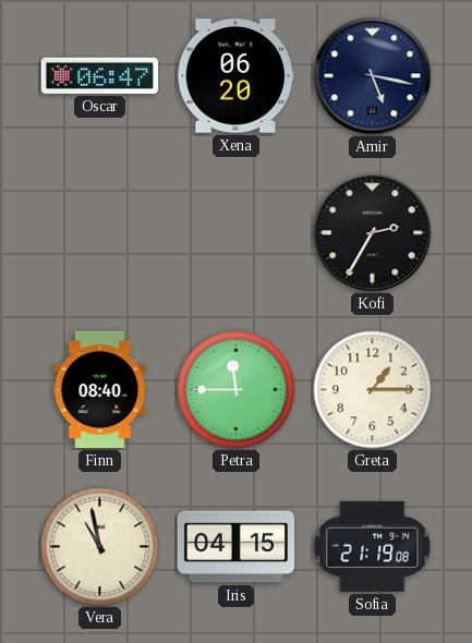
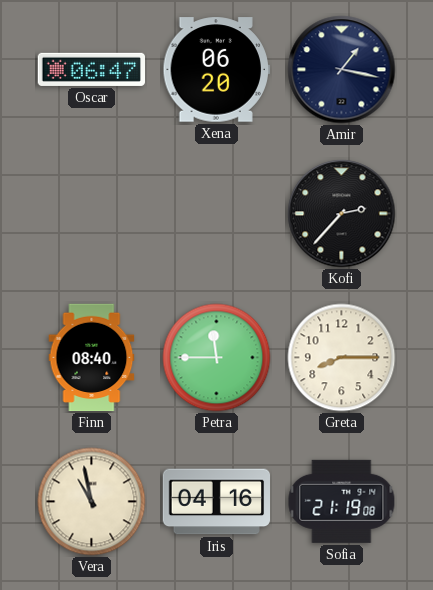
Amir: 5:17 -> 1:17
Kofi: 2:35 -> 2:37
Greta: 1:15 -> 8:15
Iris: 04:15 -> 04:16
